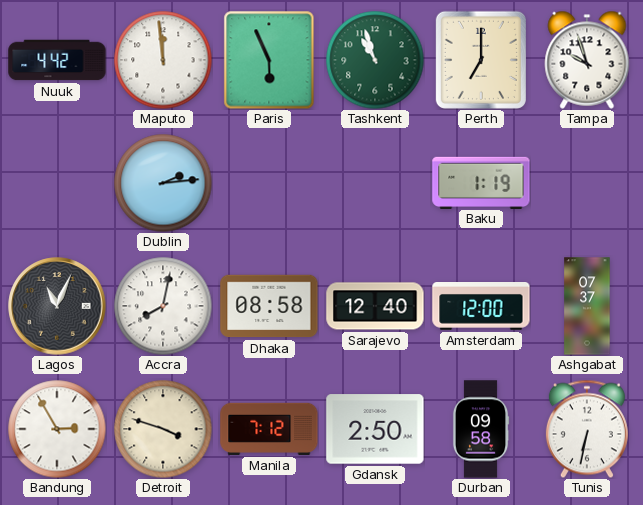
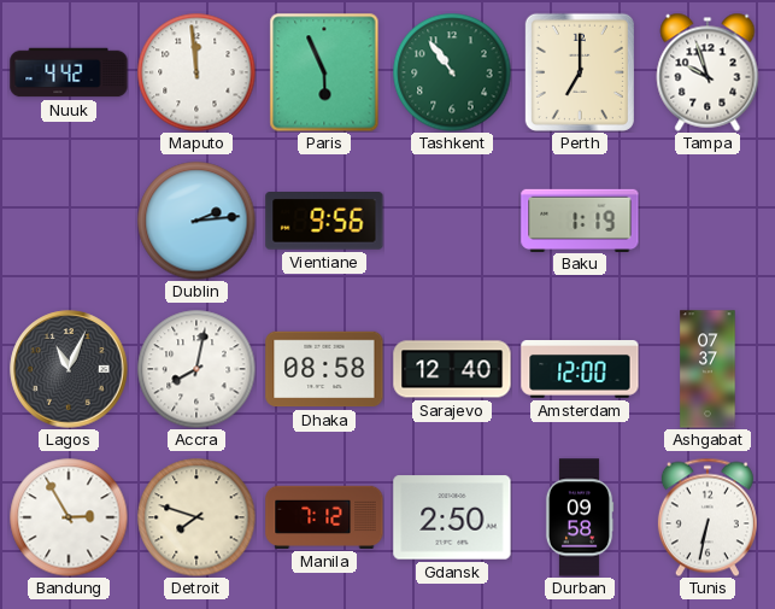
Tashkent: 10:57 -> 10:54
Vientiane: none -> 9:56
Detroit: 3:48 -> 7:48
